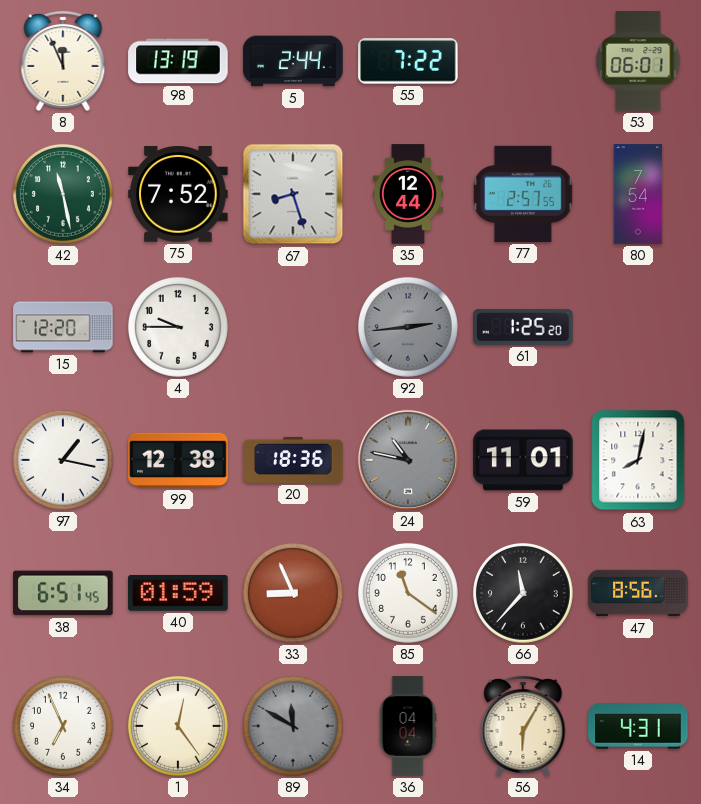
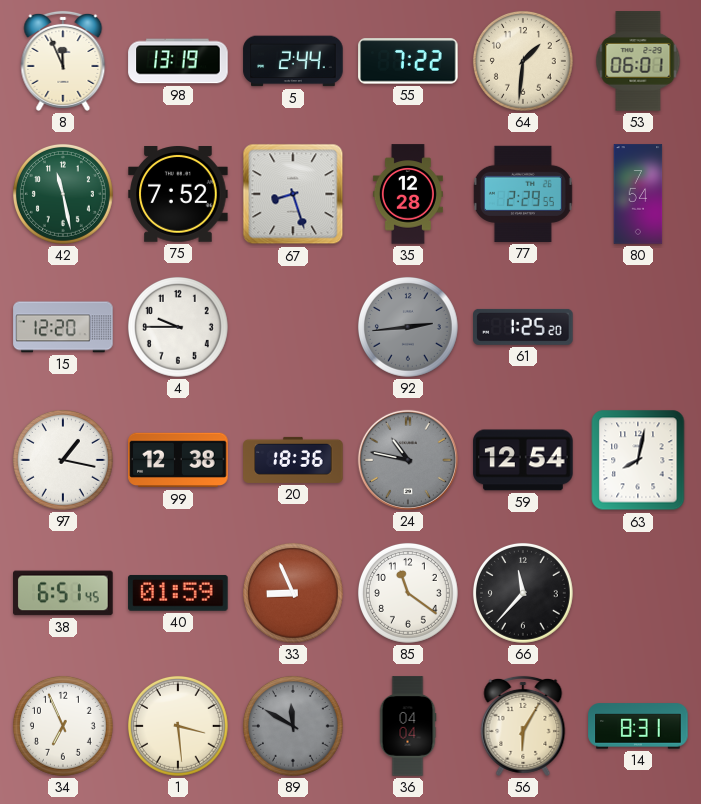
64: none -> 1:31
35: 12:44 -> 12:28
77: 2:57 -> 2:29
59: 11:01 -> 12:54
47: 8:56 -> none
1: 12:24 -> 3:29
14: 4:31 -> 8:31
